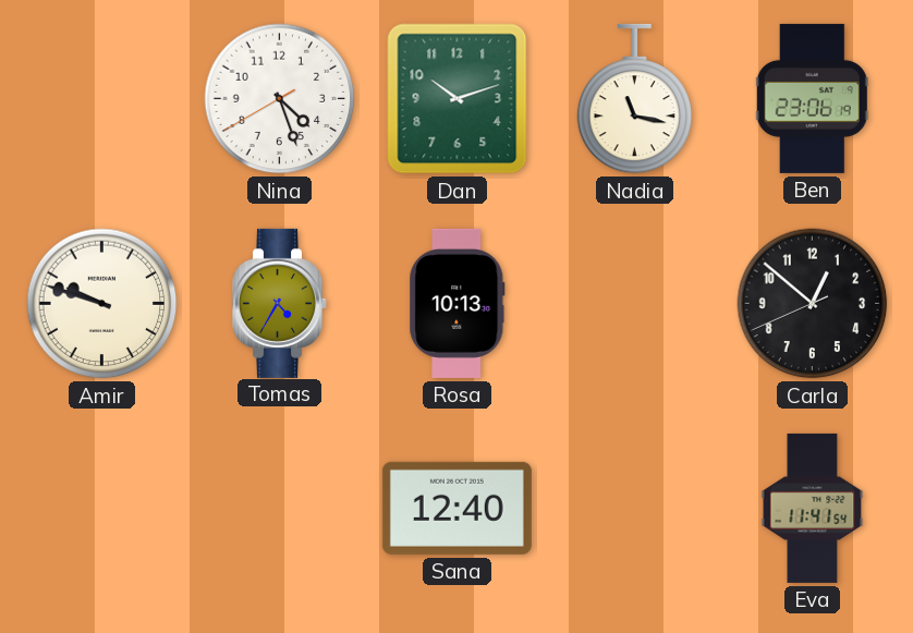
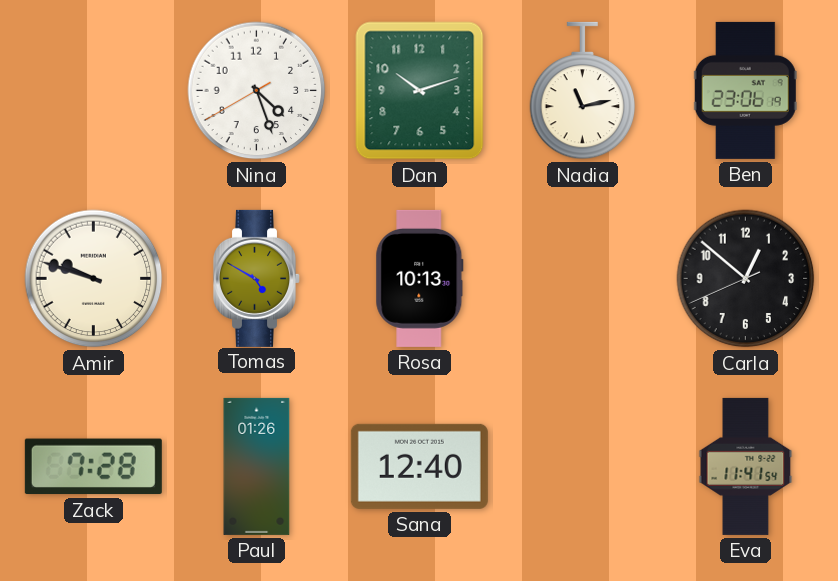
Nadia: 11:17 -> 11:13
Tomas: 4:35 -> 4:50
Zack: none -> 7:28
Paul: none -> 01:26
